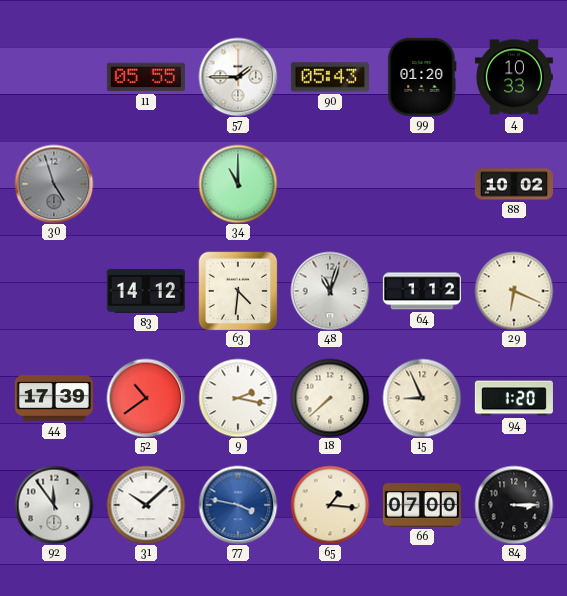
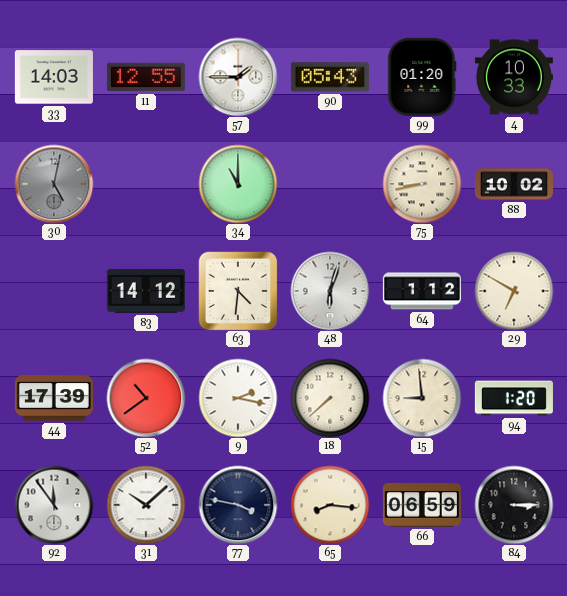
33: none -> 14:03
11: 05:55 -> 12:55
30: 4:57 -> 5:02
75: none -> 8:43
48: 11:03 -> 6:03
29: 6:19 -> 6:50
15: 8:56 -> 8:59
77 dial: blue -> navy
65: 1:16 -> 8:16
66: 07:00 -> 06:59
